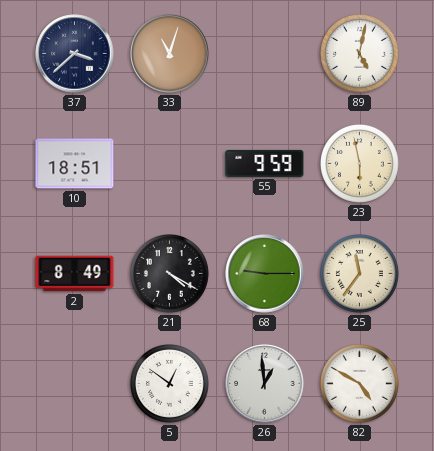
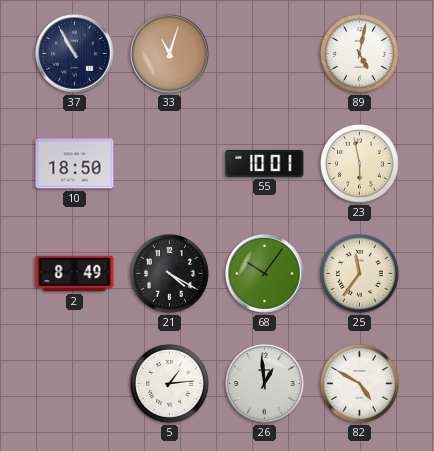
37: 3:38 -> 10:55
10: 18:51 -> 18:50
55: 9:59 -> 10:01
68: 9:15 -> 10:06
5: 12:51 -> 1:14
